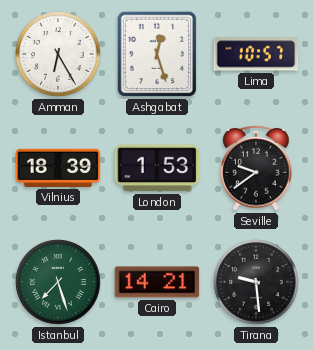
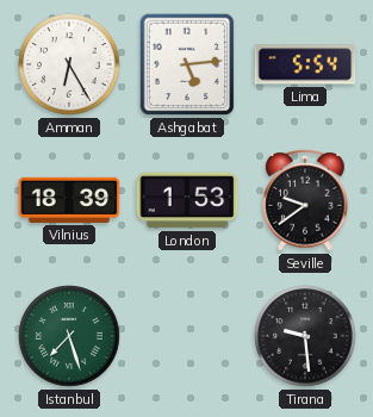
Ashgabat: 12:27 -> 5:14
Lima: 10:57 -> 5:54
Cairo: 14:21 -> none
